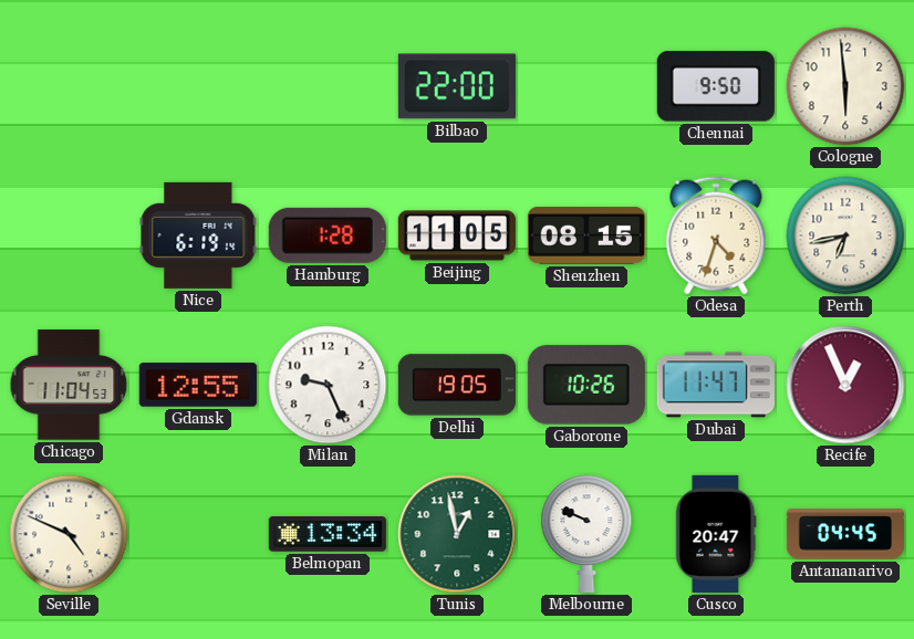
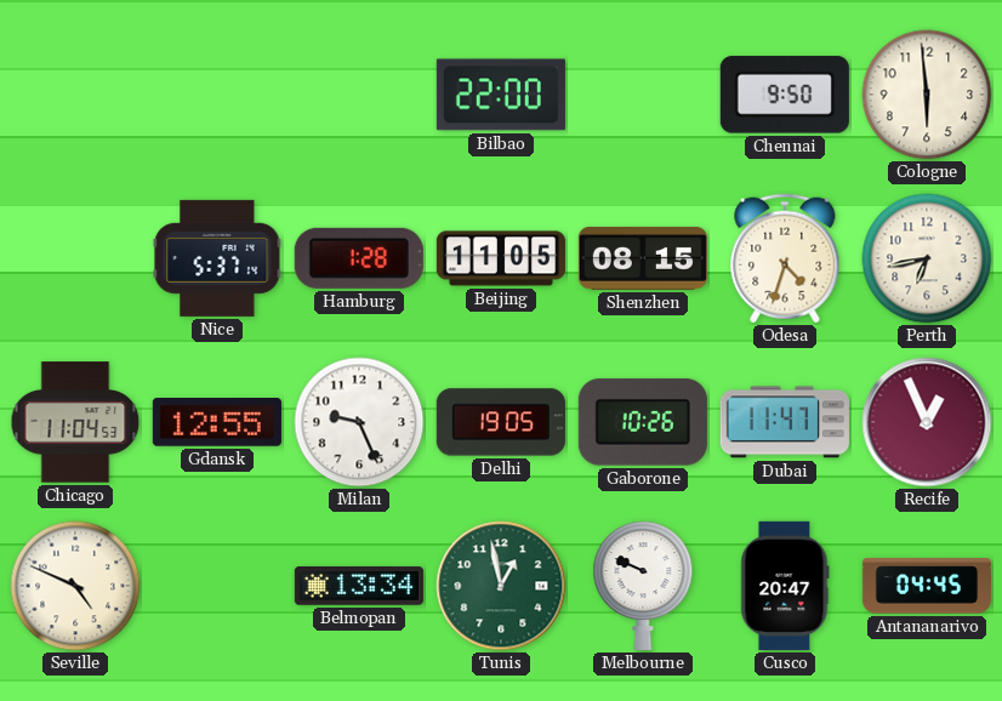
Nice: 6:19 -> 5:37
